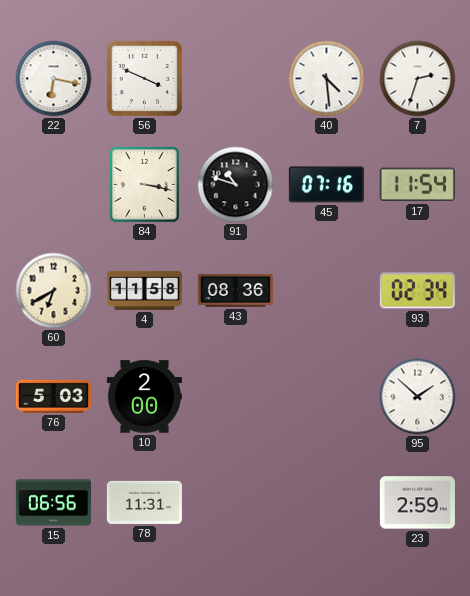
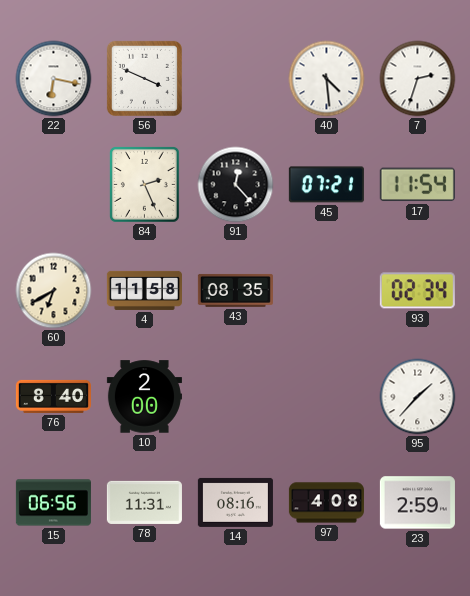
84: 3:17 -> 2:26
91: 10:48 -> 12:23
45: 07:16 -> 07:21
43: 08:36 -> 08:35
76: 5:03 -> 8:40
95: 1:52 -> 1:37
14: none -> 08:16
97: none -> 4:08
